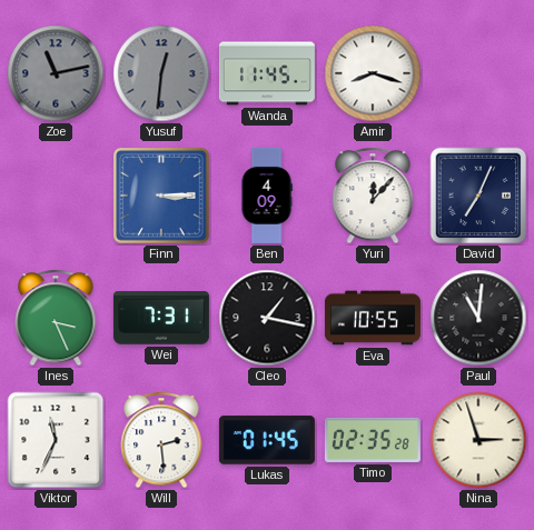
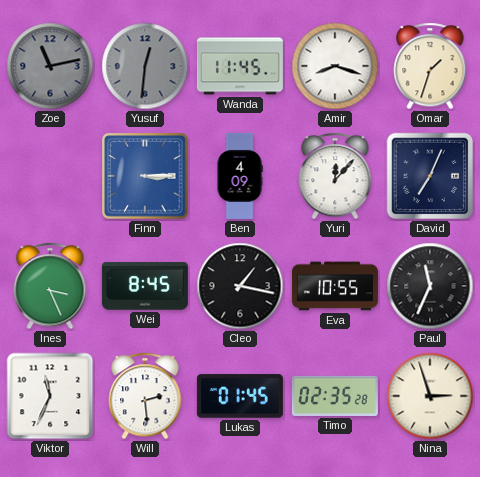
Omar: none -> 1:33
Wei: 7:31 -> 8:45
Paul: 11:01 -> 11:34
